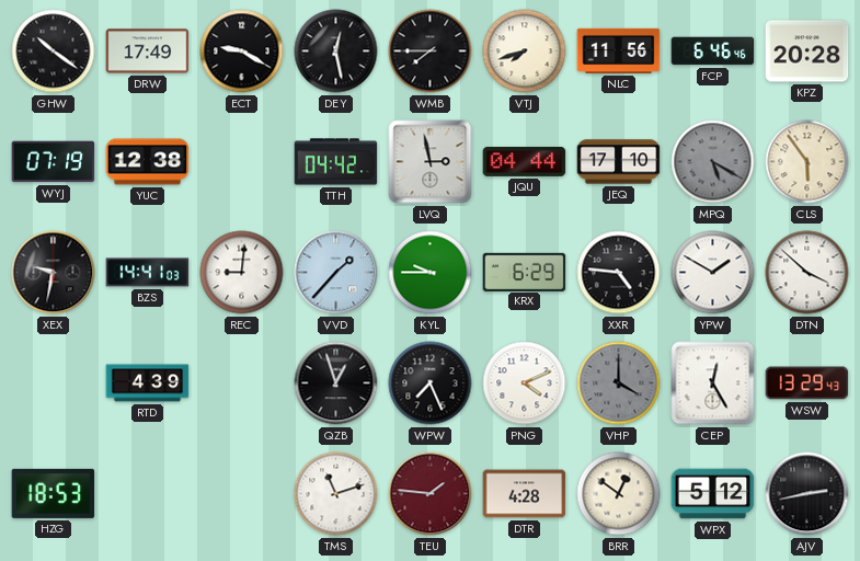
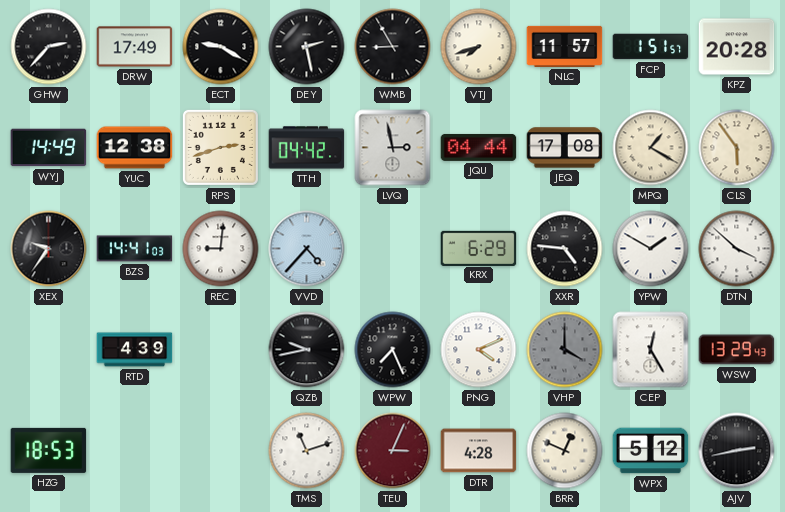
GHW: 10:21 -> 2:37
DEY: 12:28 -> 2:28
WMB: 7:45 -> 8:55
NLC: 11:56 -> 11:57
FCP: 6:46 -> 1:51
WYJ: 07:19 -> 14:49
RPS: none -> 2:42
JEQ: 17:10 -> 17:08
MPQ: 5:20 -> 1:20
MPQ dial: grey -> cream
XEX: 9:32 -> 9:36
VVD: 1:37 -> 4:37
KYL: 9:45 -> none
QZB: 12:57 -> 9:43
TEU: 1:46 -> 3:04
BRR: 12:51 -> 12:49
